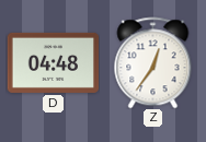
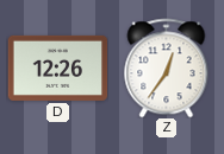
D: 04:48 -> 12:26
